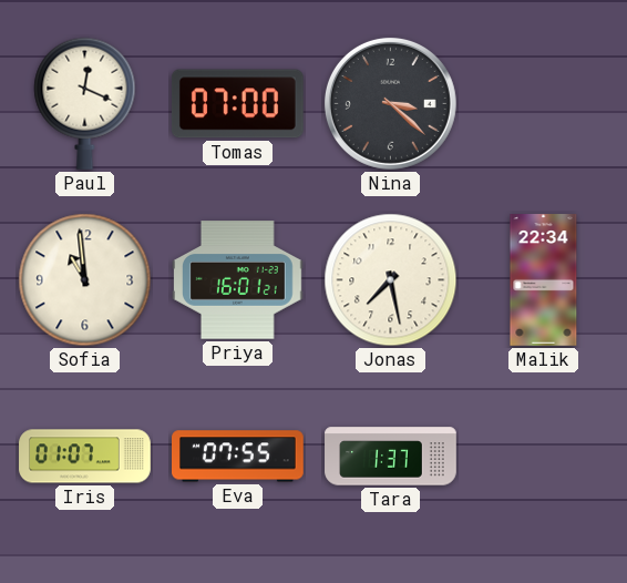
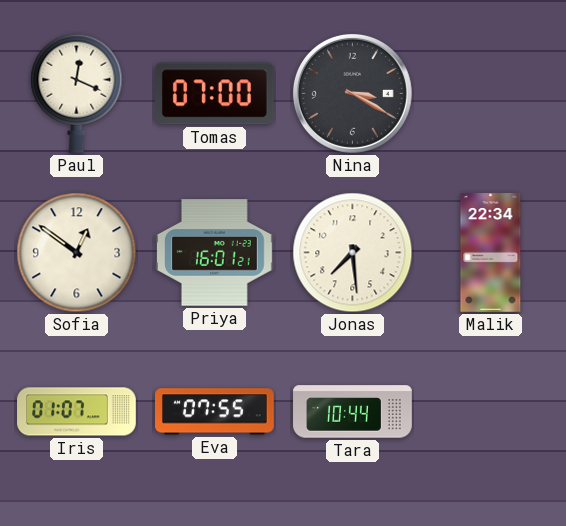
Nina: 3:22 -> 3:20
Sofia: 10:59 -> 12:51
Jonas: 7:28 -> 7:29
Tara: 1:37 -> 10:44
